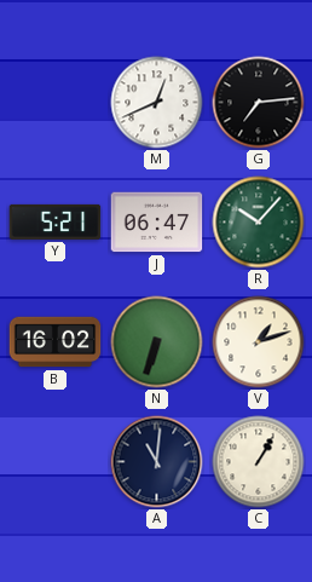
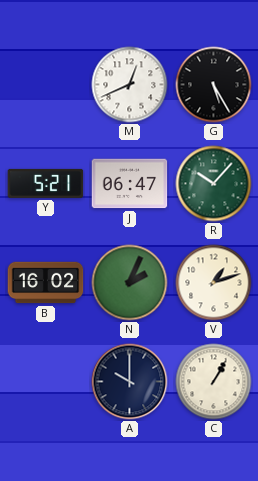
G: 7:14 -> 5:25
N: 6:33 -> 2:04
A: 11:01 -> 10:00
